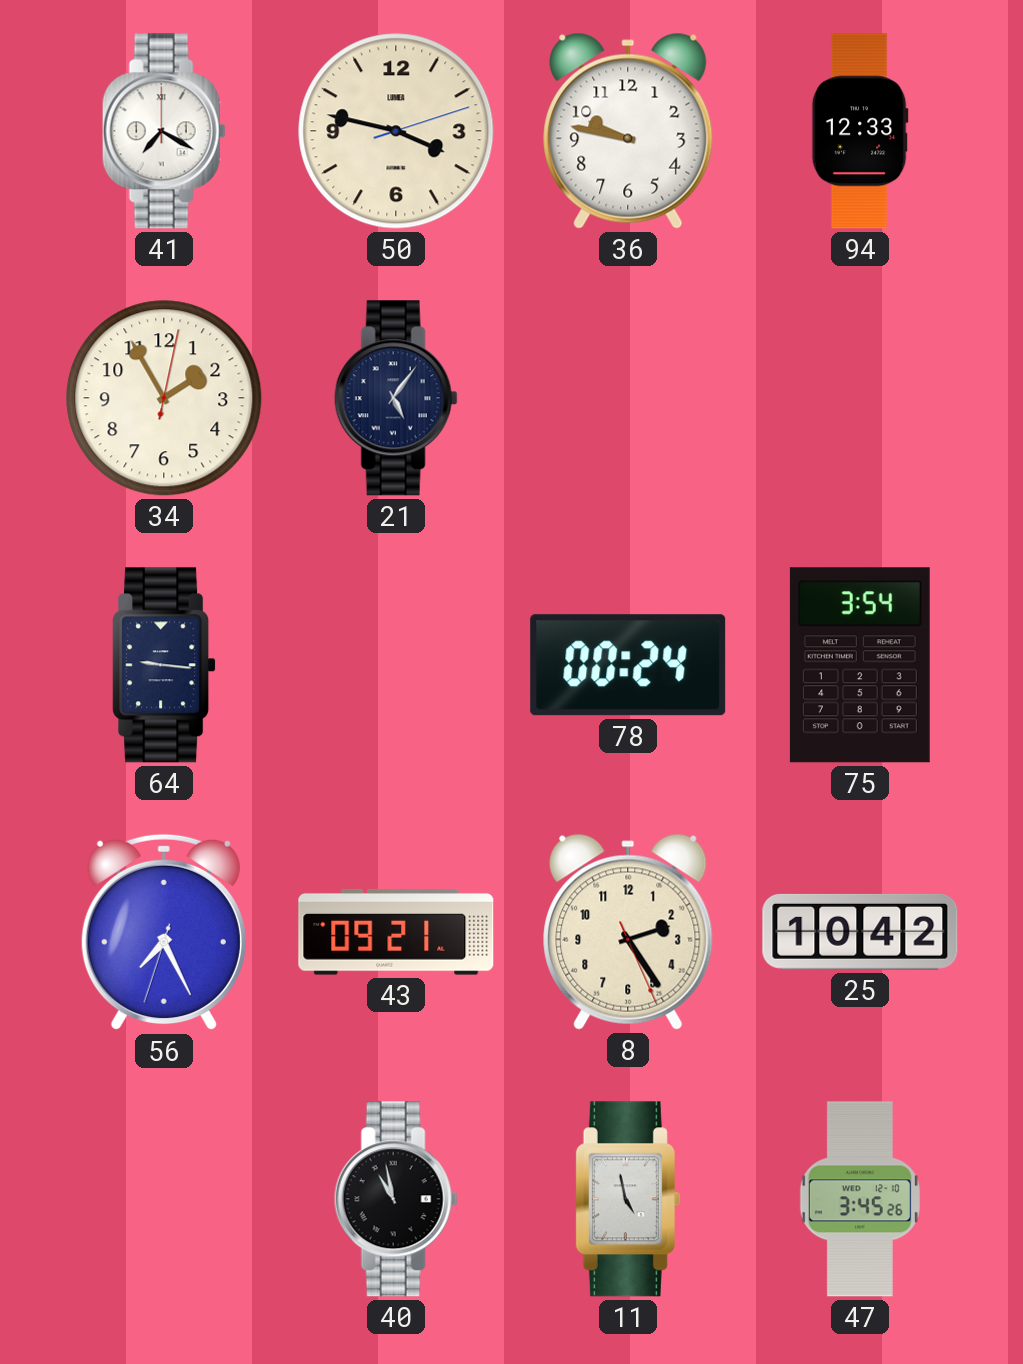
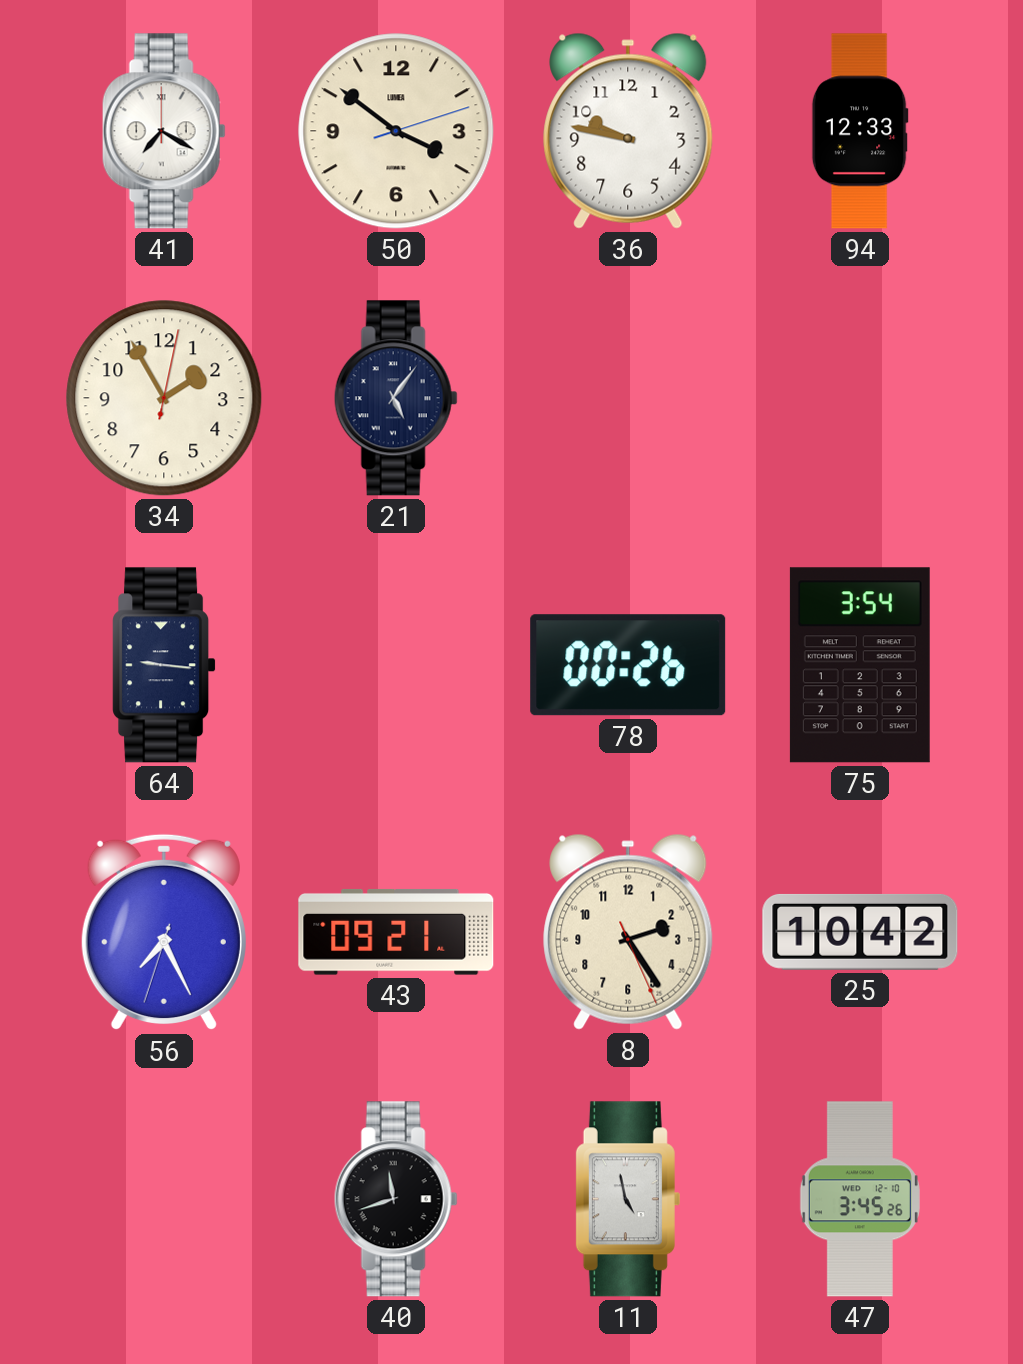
50: 3:47 -> 3:51
78: 00:24 -> 00:26
40: 10:58 -> 11:42
